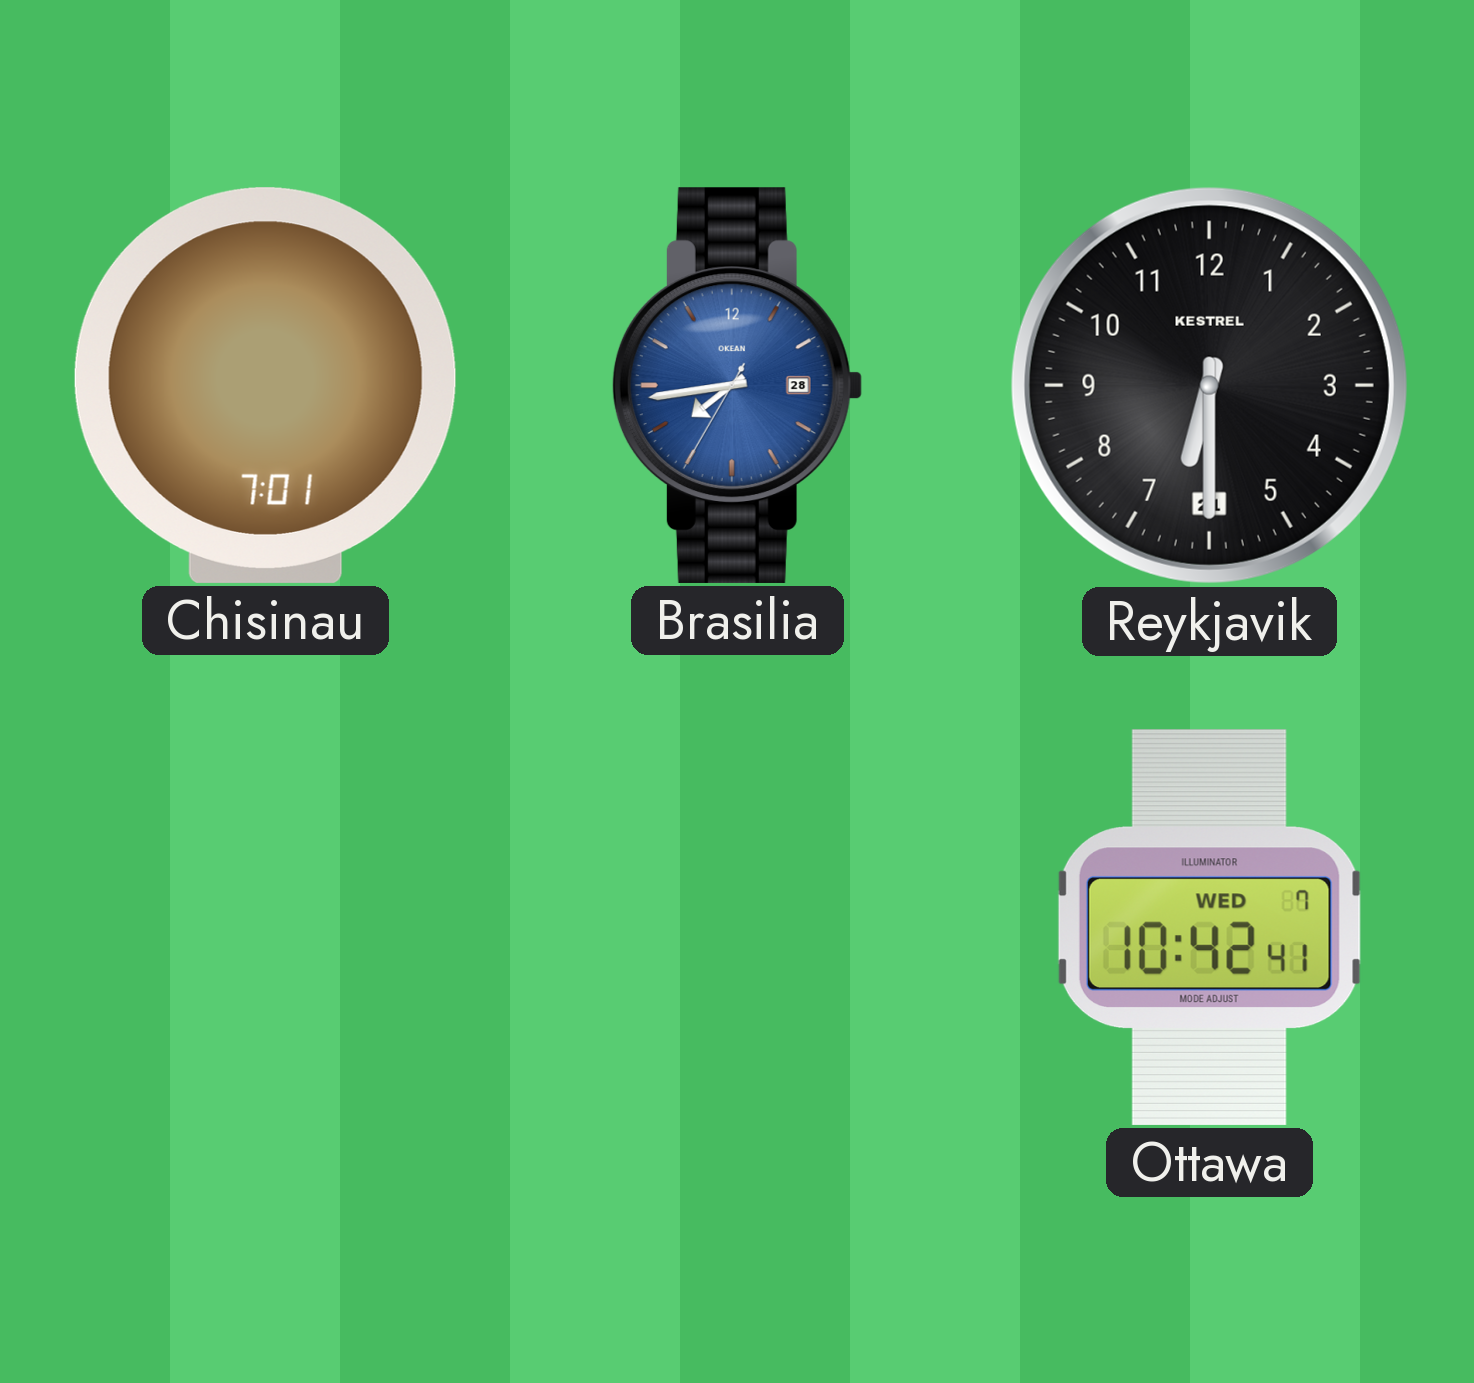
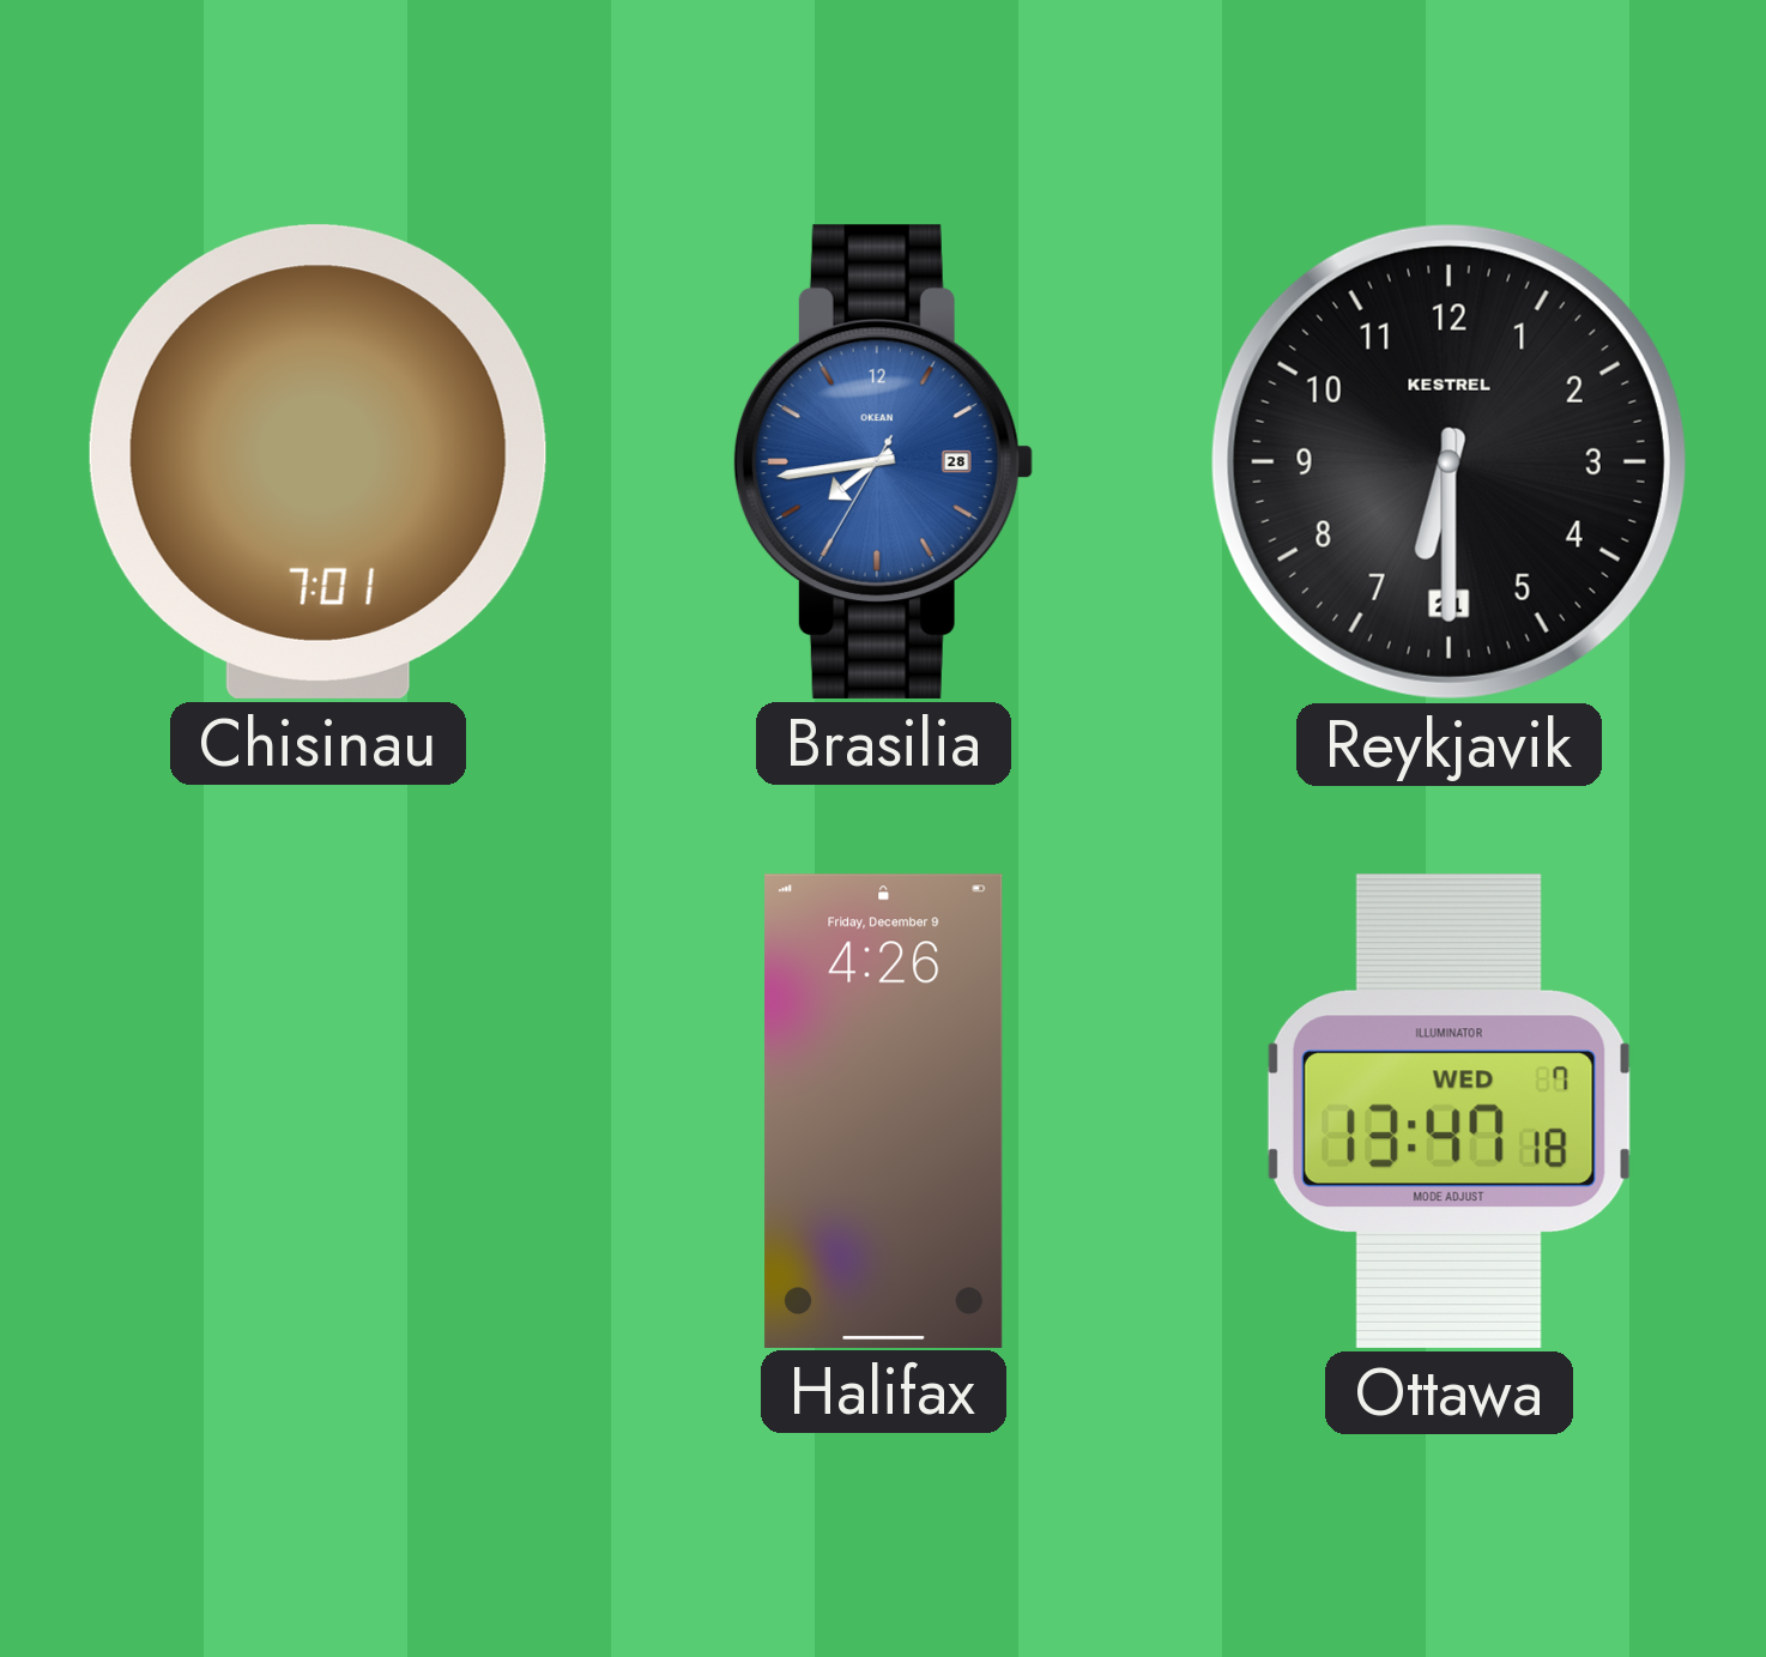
Halifax: none -> 4:26
Ottawa: 10:42 -> 13:47
